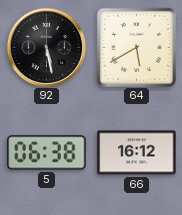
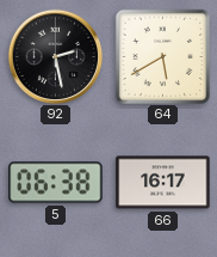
92: 5:28 -> 2:28
66: 16:12 -> 16:17
